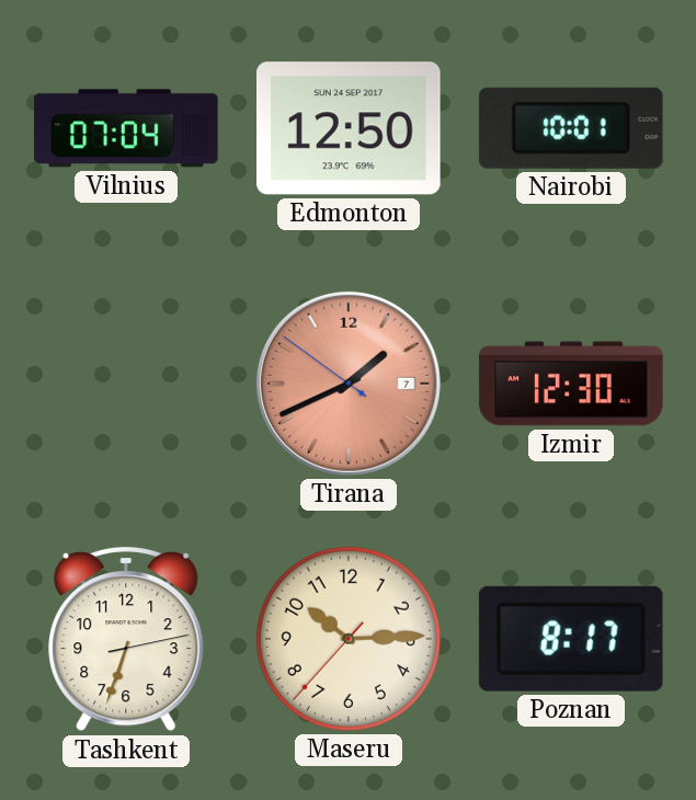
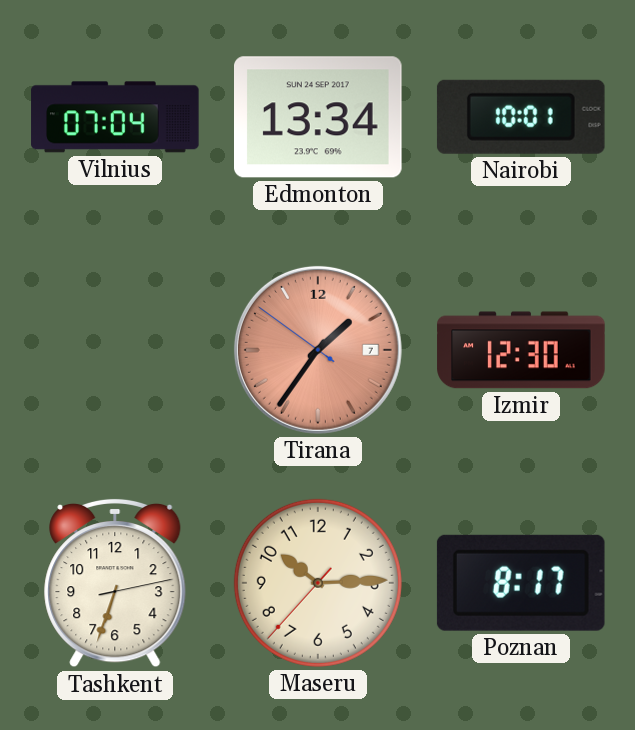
Edmonton: 12:50 -> 13:34
Tirana: 1:40 -> 1:35
